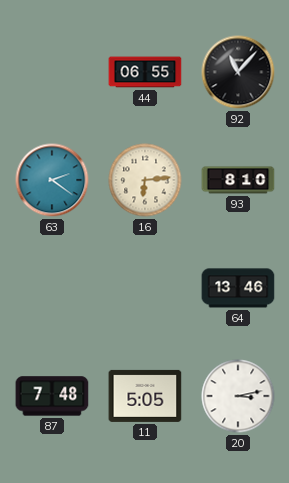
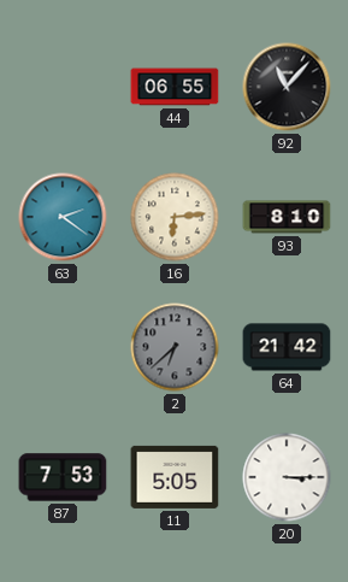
2: none -> 6:38
64: 13:46 -> 21:42
87: 7:48 -> 7:53
20: 3:13 -> 3:15
